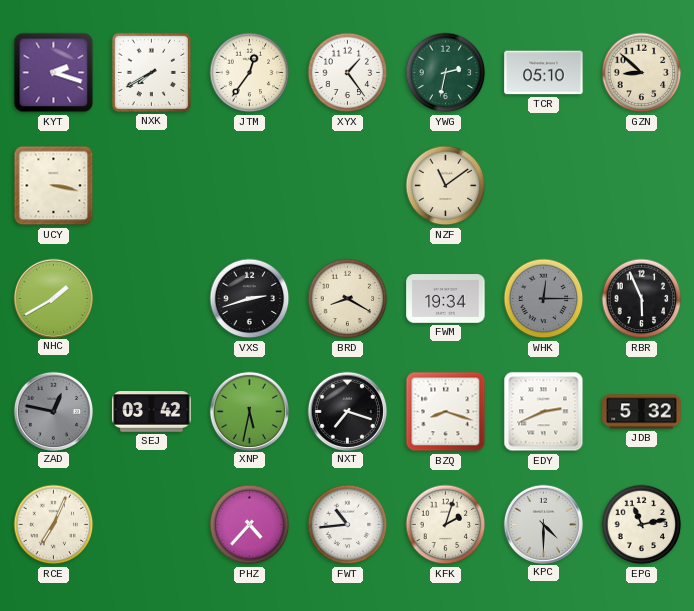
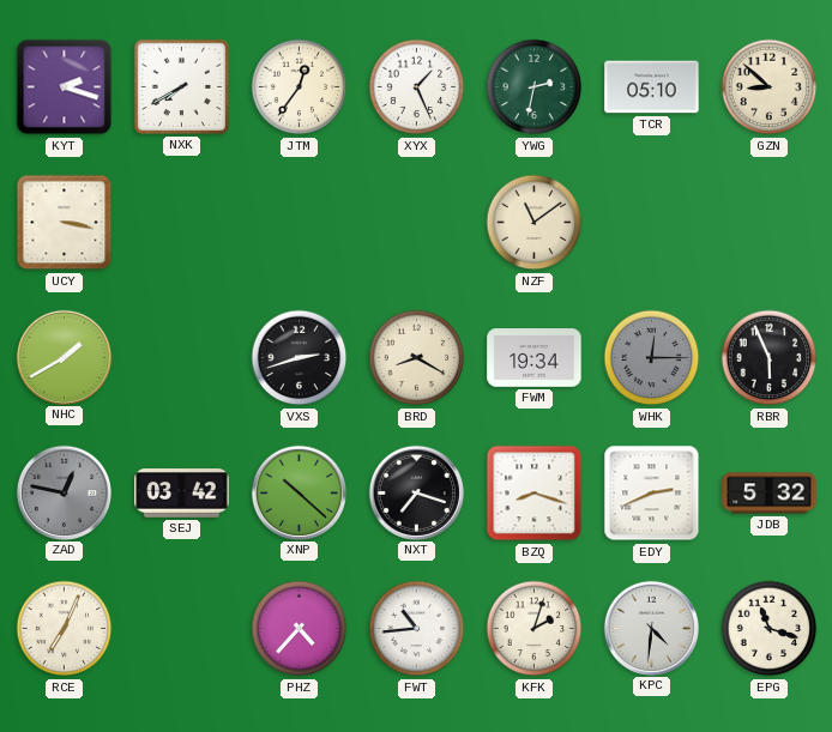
XYX: 1:24 -> 1:26
XNP: 5:32 -> 10:22
KPC: 4:30 -> 4:31
EPG: 11:13 -> 11:18
